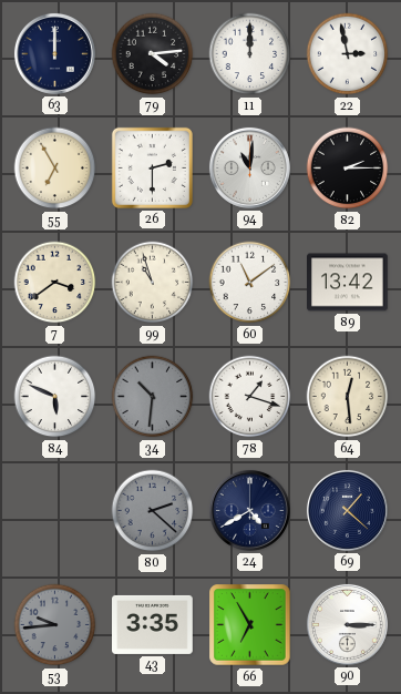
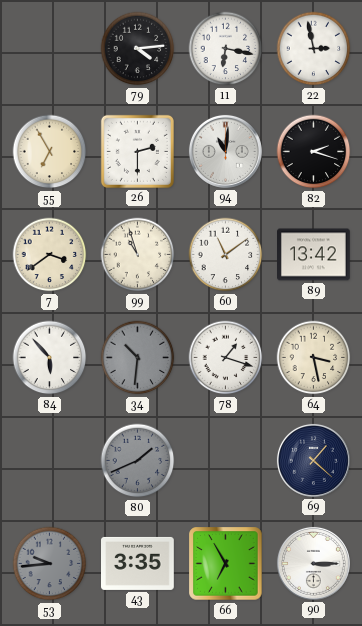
63: 12:00 -> none
11: 12:00 -> 6:17
82: 2:15 -> 2:18
84: 5:49 -> 5:53
64: 12:29 -> 3:28
80: 2:22 -> 1:41
24: 4:40 -> none
